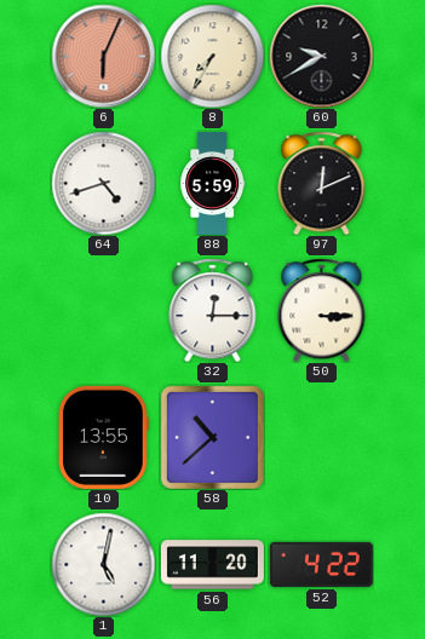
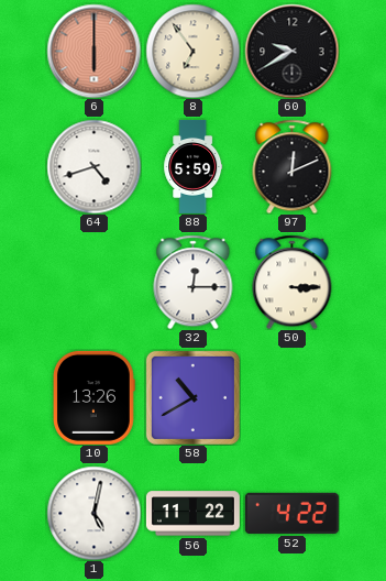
6: 6:04 -> 6:00
8: 7:35 -> 6:54
10: 13:55 -> 13:26
58: 10:38 -> 10:40
56: 11:20 -> 11:22
